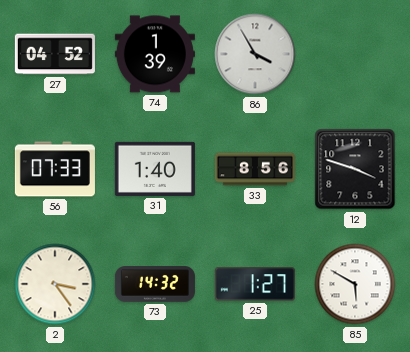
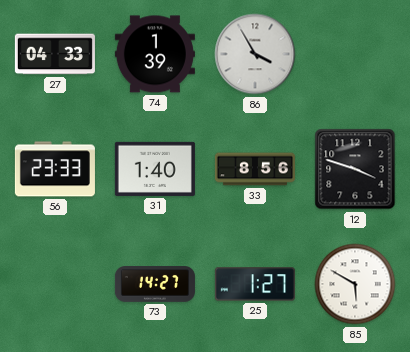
27: 04:52 -> 04:33
56: 07:33 -> 23:33
2: 3:24 -> none
73: 14:32 -> 14:27
